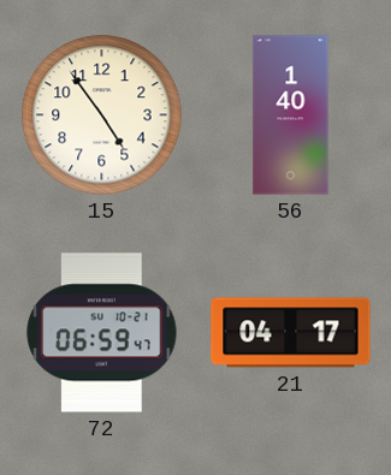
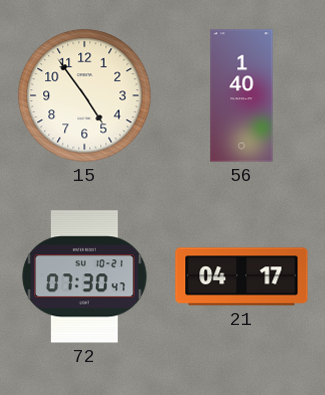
72: 06:59 -> 07:30
